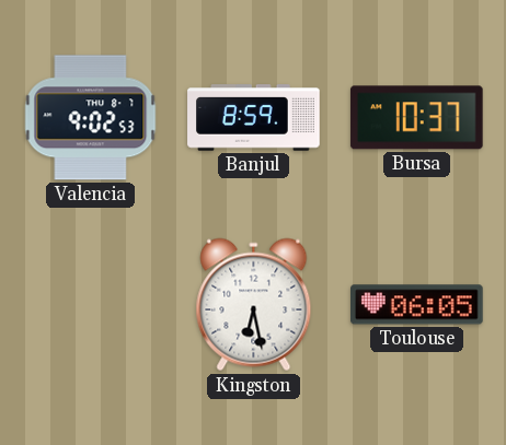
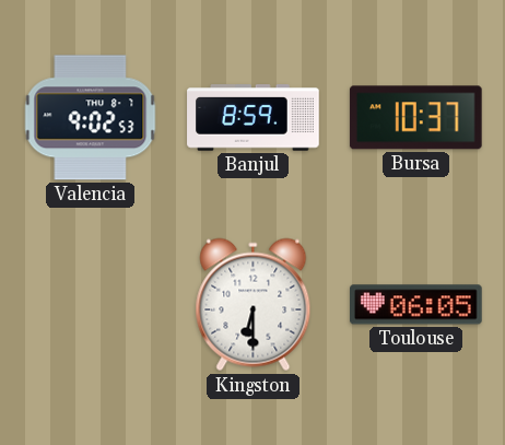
Kingston: 6:28 -> 6:30
